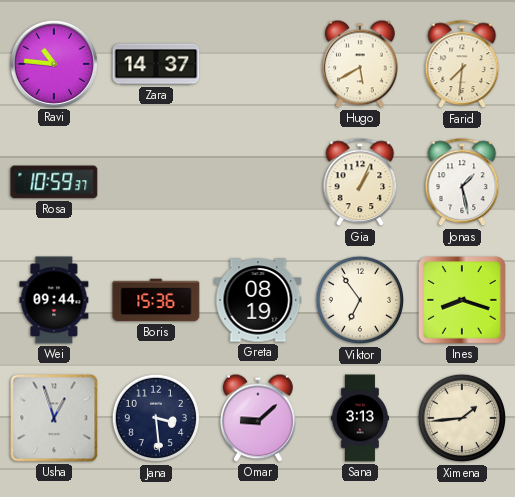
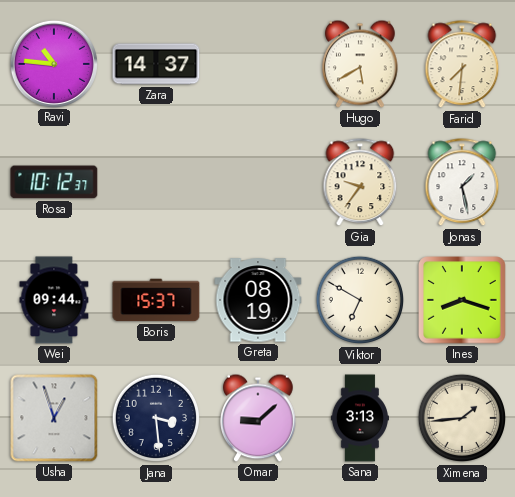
Rosa: 10:59 -> 10:12
Gia: 1:04 -> 9:36
Boris: 15:36 -> 15:37
Viktor: 6:54 -> 6:50
